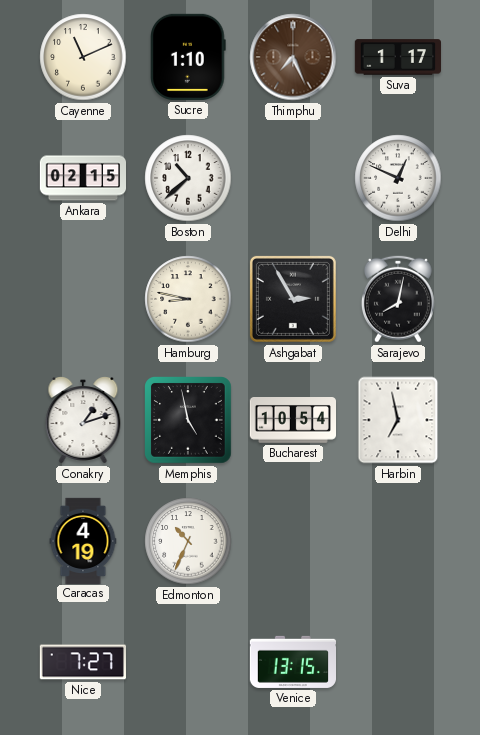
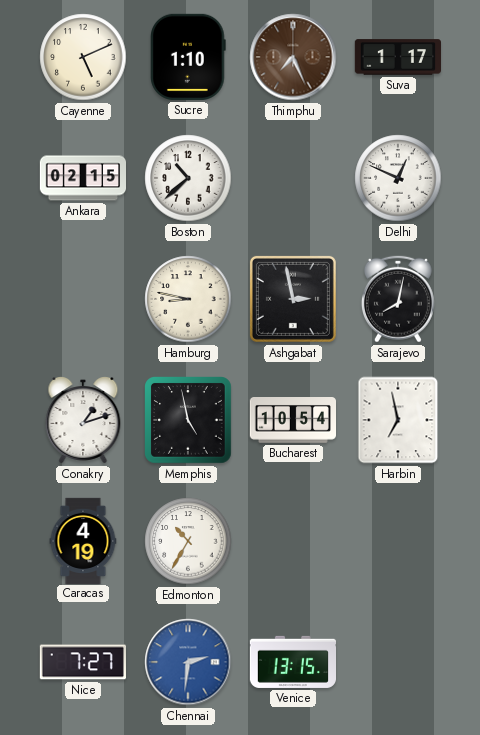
Cayenne: 11:11 -> 5:11
Ashgabat: 2:55 -> 2:58
Edmonton: 10:34 -> 10:35
Chennai: none -> 2:31
